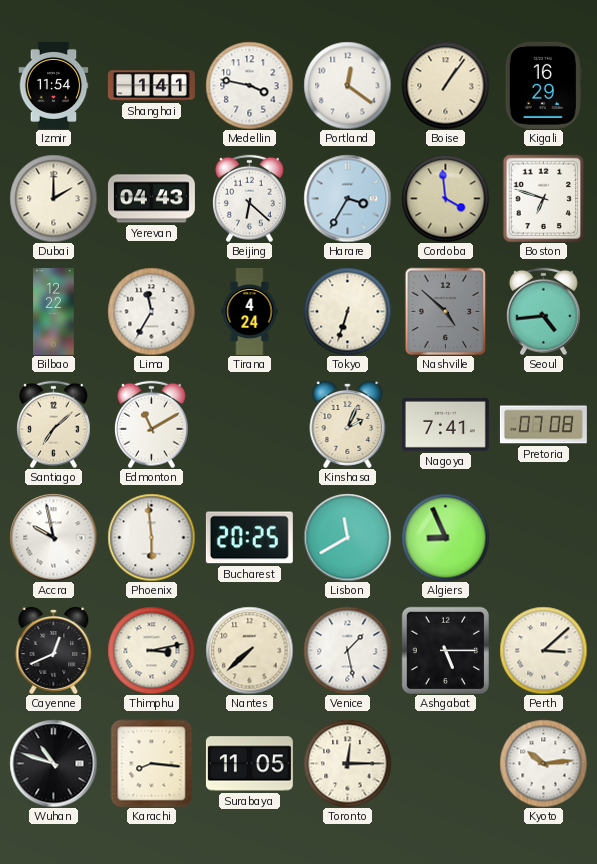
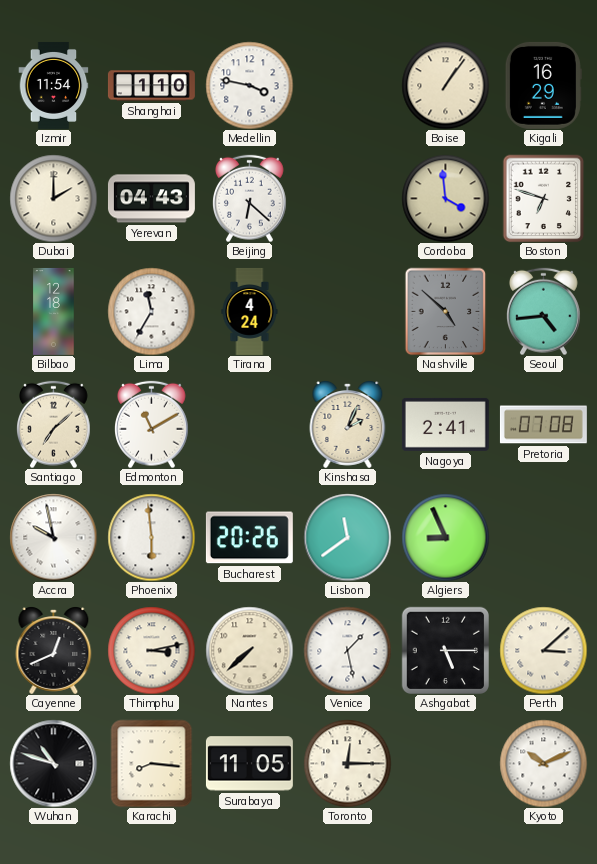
Shanghai: 1:41 -> 1:10
Portland: 12:21 -> none
Harare: 3:35 -> none
Bilbao: 12:22 -> 12:18
Tokyo: 6:33 -> none
Nagoya: 7:41 -> 2:41
Bucharest: 20:25 -> 20:26
Lisbon: 11:40 -> 11:39
Kyoto: 10:14 -> 10:11
